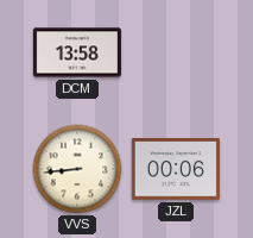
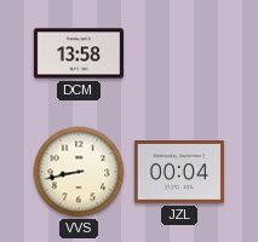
VVS: 8:44 -> 8:43
JZL: 00:06 -> 00:04
